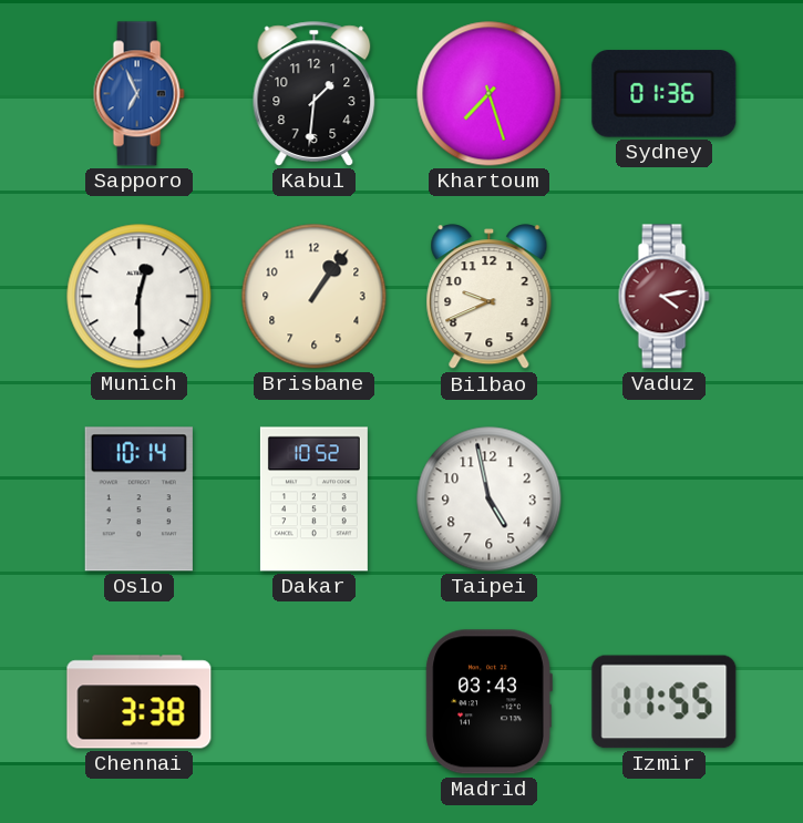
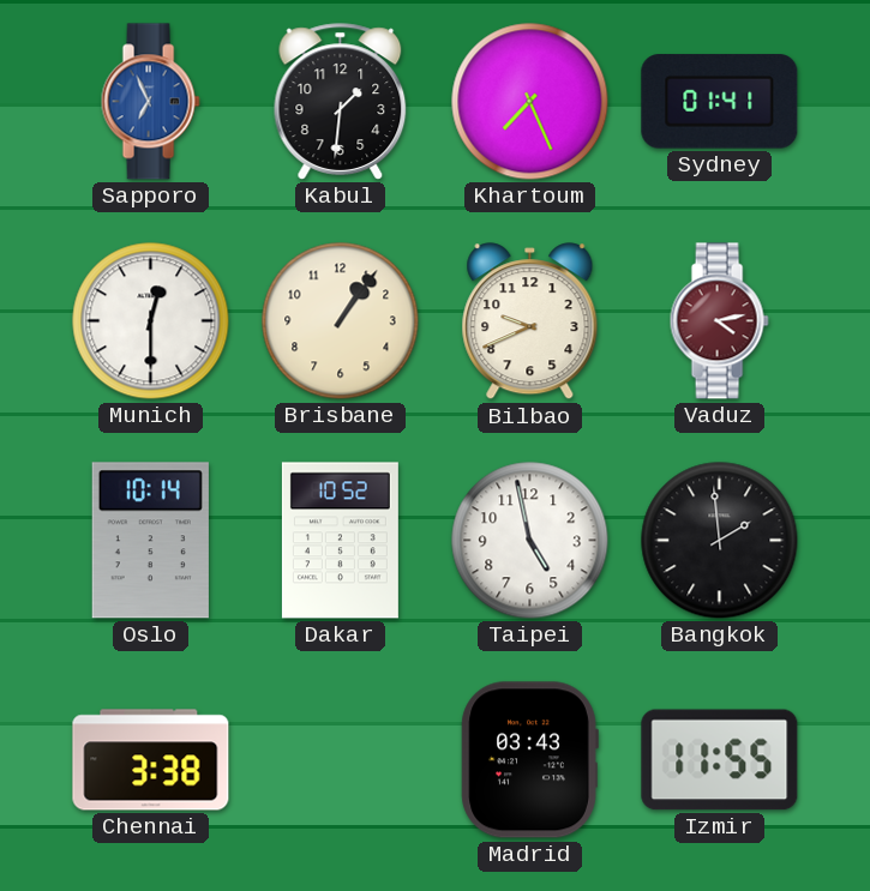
Khartoum: 7:27 -> 7:26
Sydney: 01:36 -> 01:41
Bangkok: none -> 1:59
